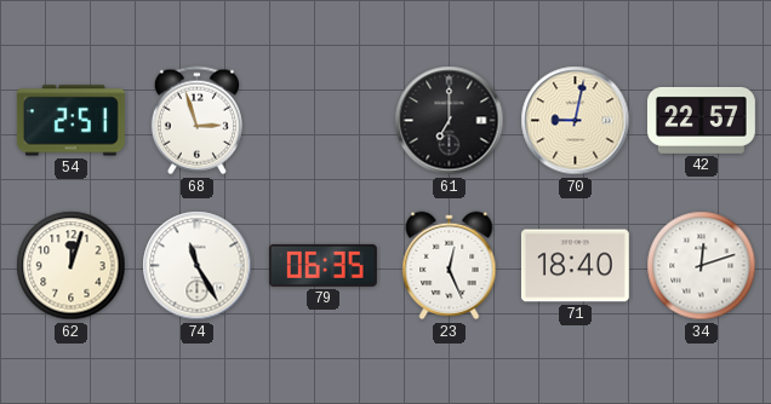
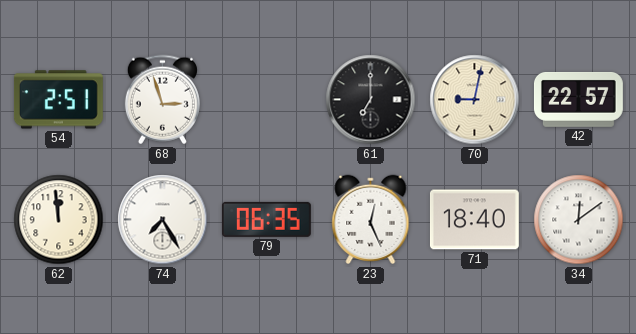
62: 12:03 -> 11:59
74: 11:25 -> 7:25
34: 12:12 -> 12:09
